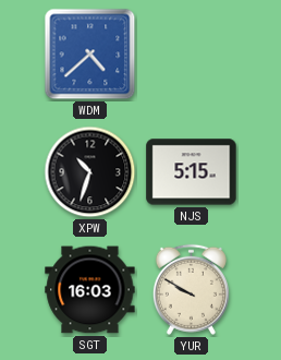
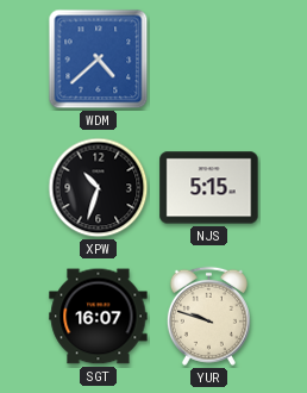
SGT: 16:03 -> 16:07
YUR: 9:50 -> 9:48
